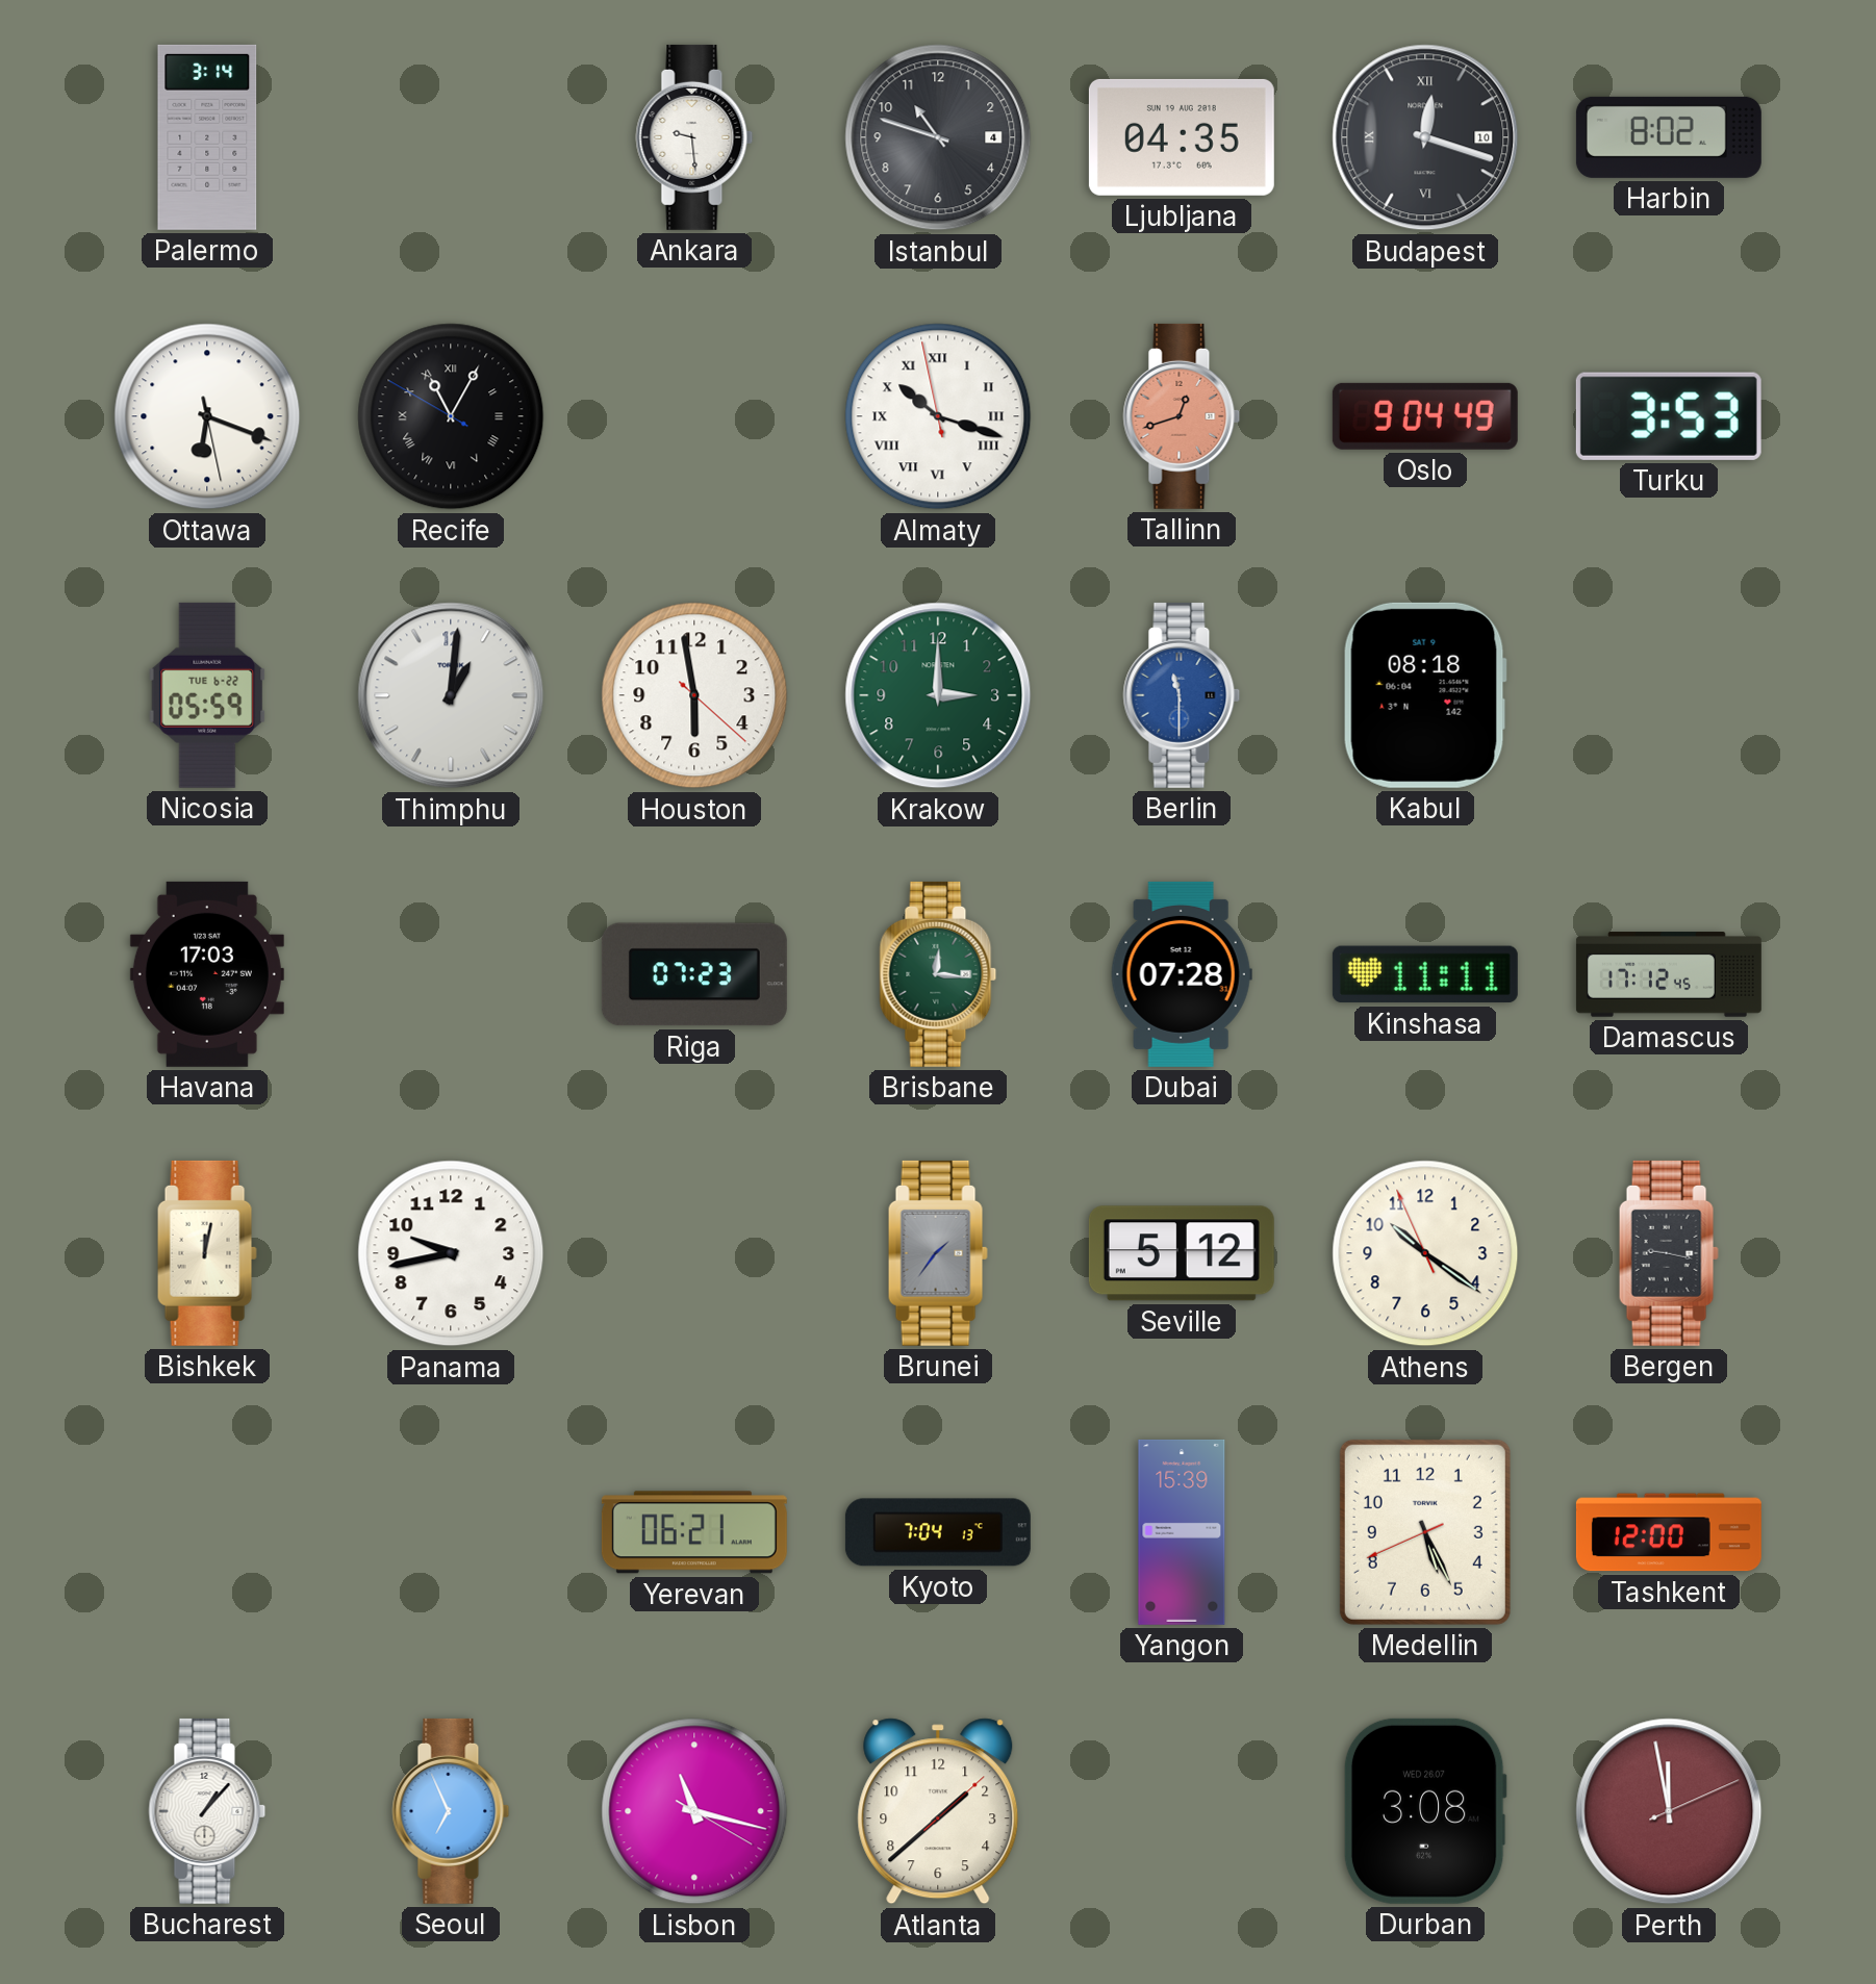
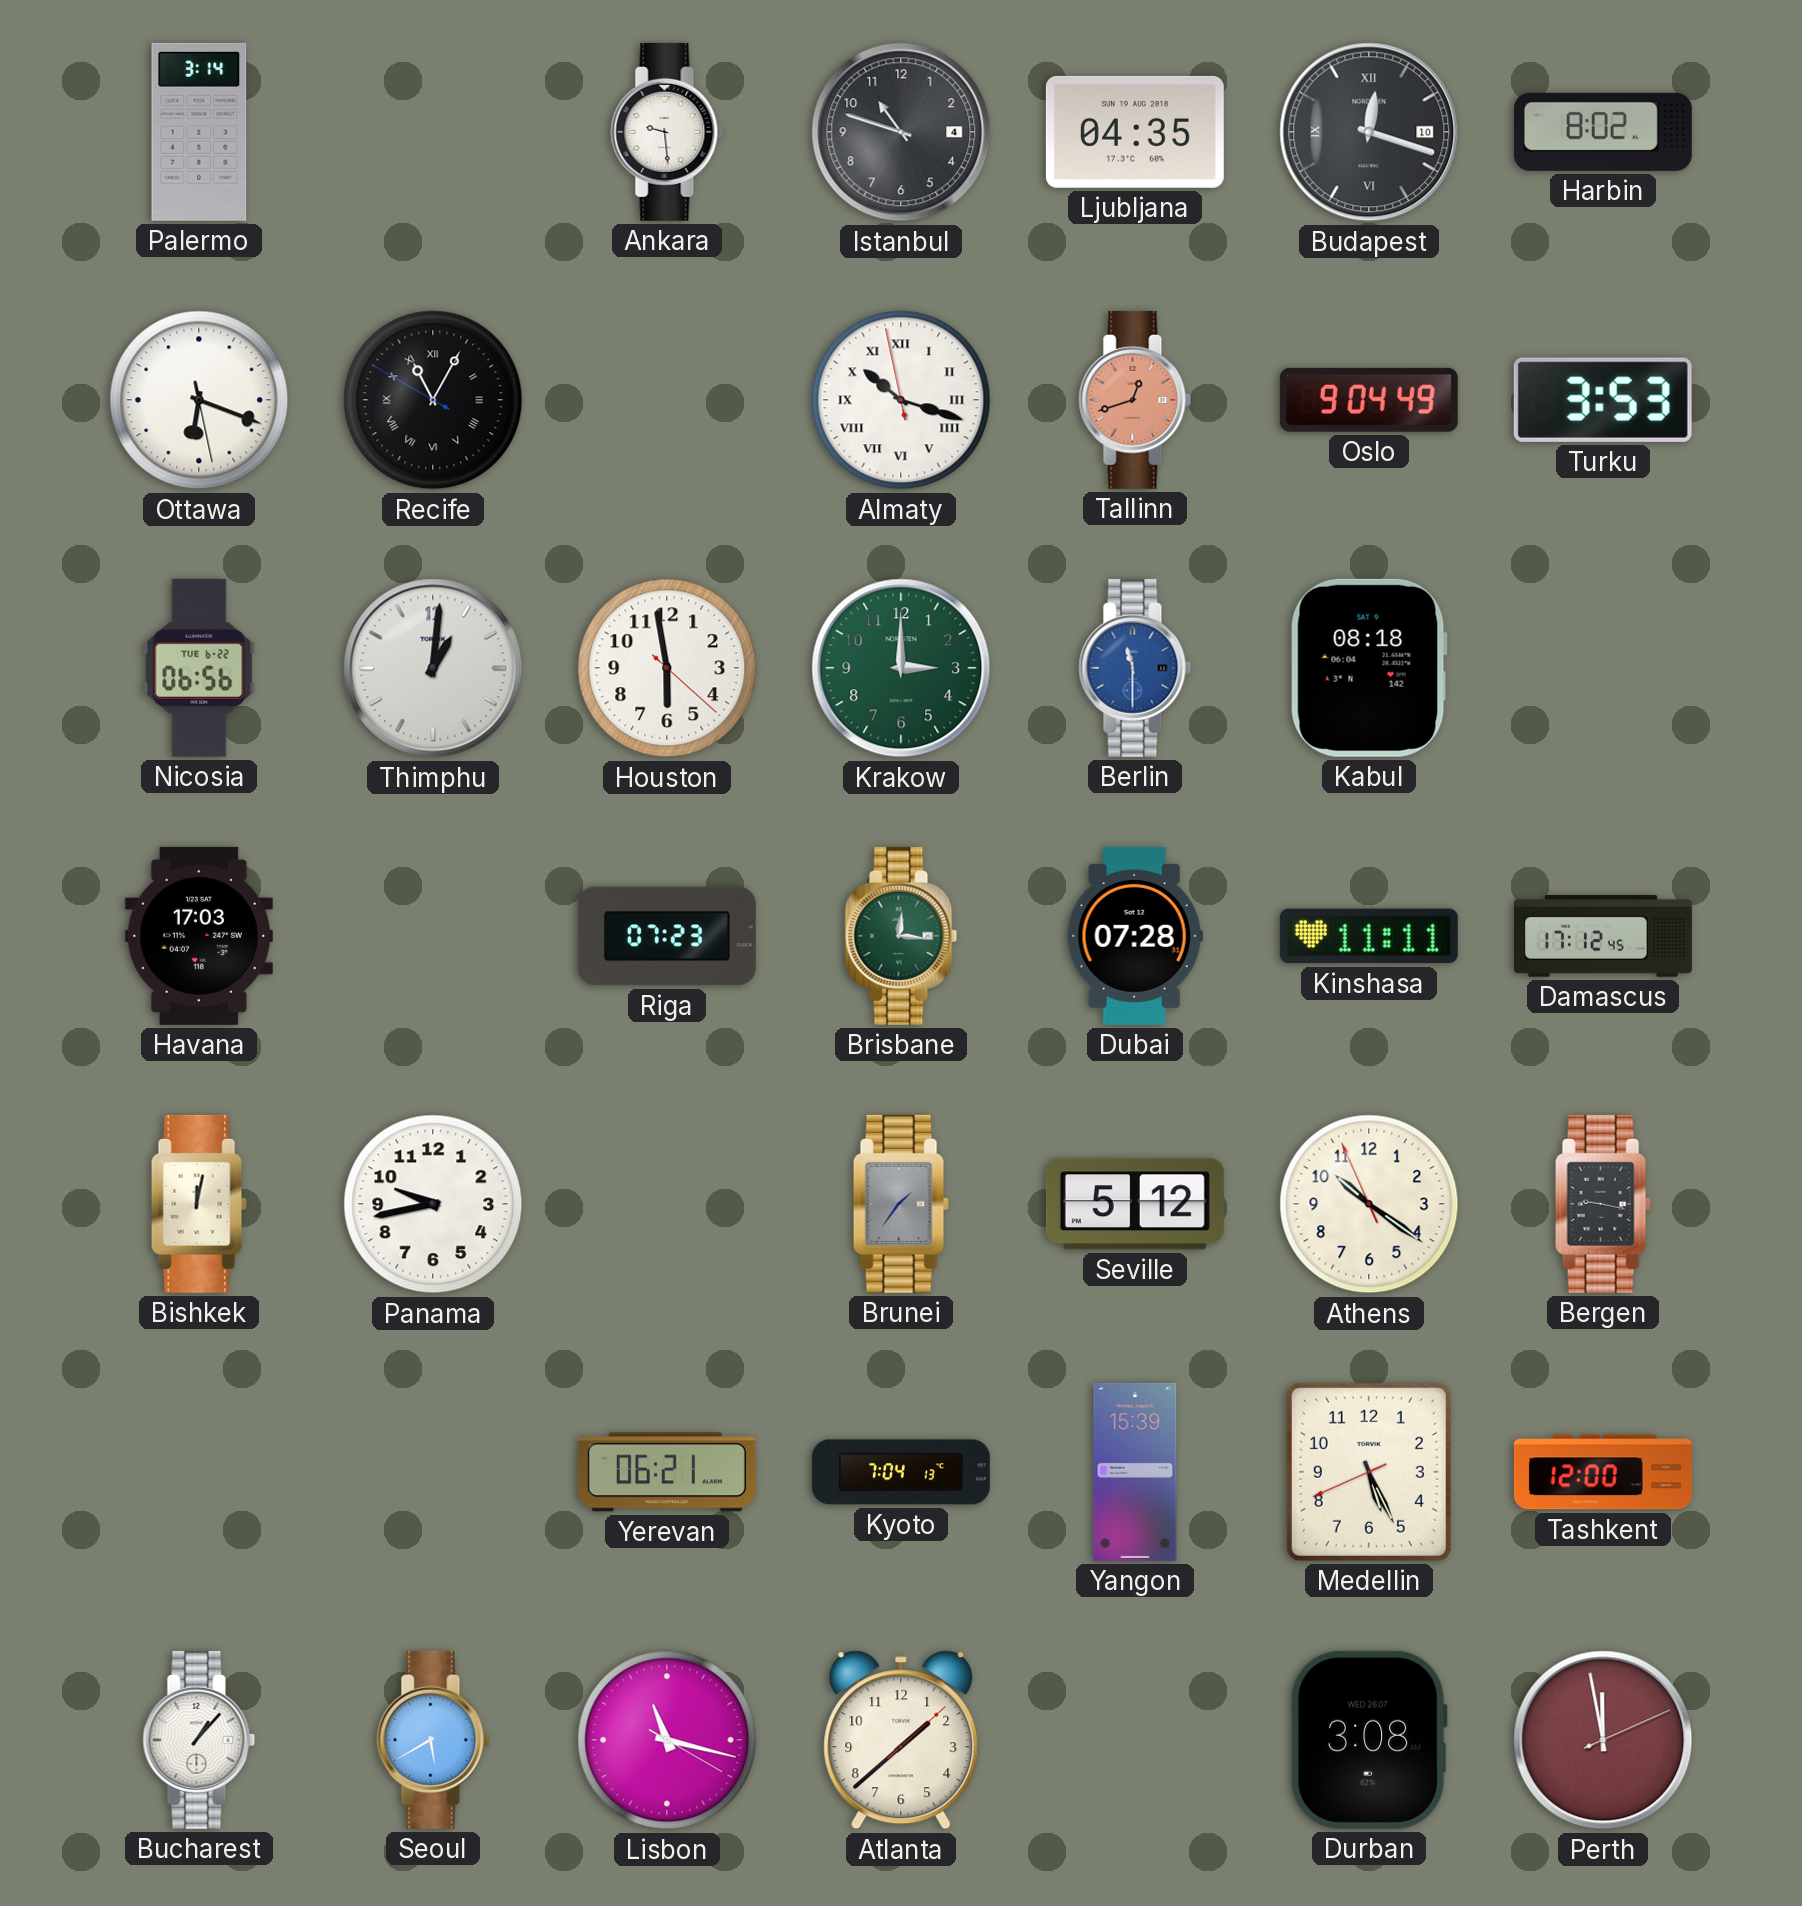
Nicosia: 05:59 -> 06:56
Seoul: 6:56 -> 5:40
